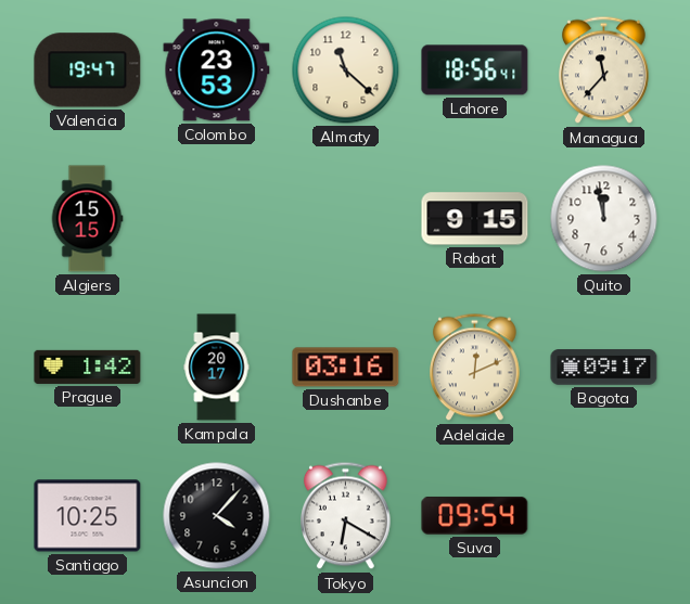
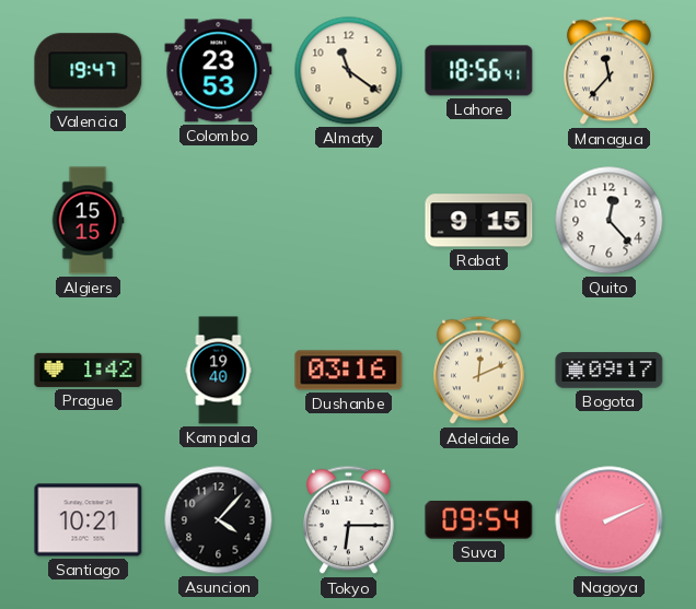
Almaty: 11:22 -> 11:21
Quito: 11:58 -> 12:23
Kampala: 20:17 -> 19:40
Santiago: 10:25 -> 10:21
Tokyo: 6:20 -> 6:15
Nagoya: none -> 2:11
